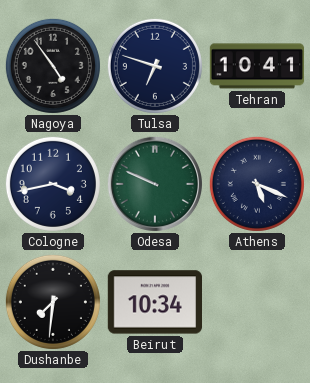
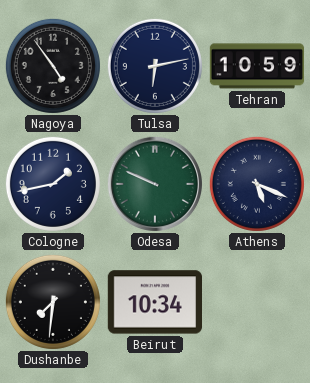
Tulsa: 6:48 -> 6:13
Tehran: 10:41 -> 10:59
Cologne: 3:43 -> 1:43
